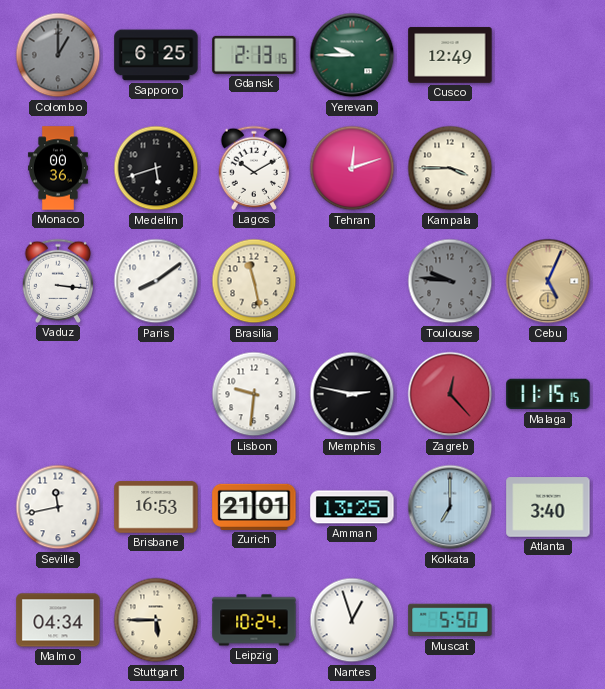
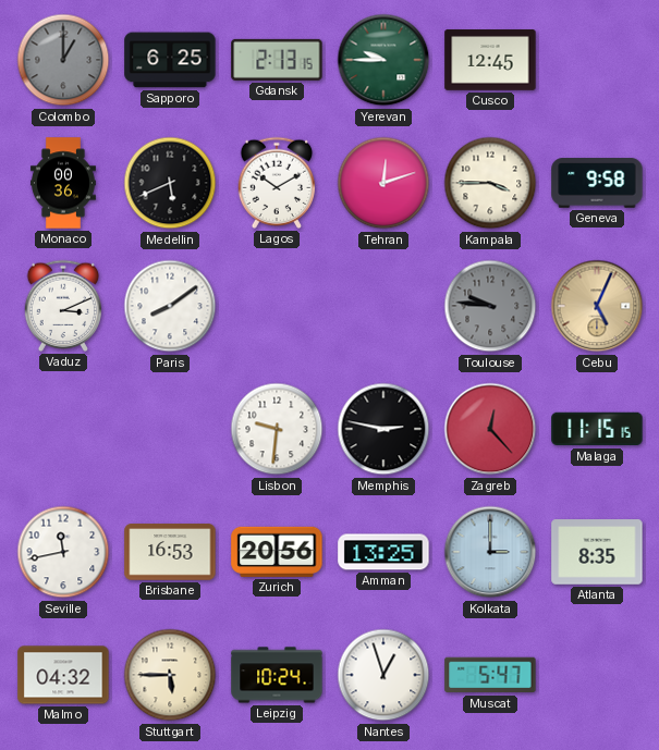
Cusco: 12:49 -> 12:45
Medellin: 5:42 -> 5:41
Geneva: none -> 9:58
Vaduz: 3:16 -> 3:11
Brasilia: 11:28 -> none
Zurich: 21:01 -> 20:56
Kolkata: 7:00 -> 3:00
Atlanta: 3:40 -> 8:35
Malmo: 04:34 -> 04:32
Muscat: 5:50 -> 5:47
